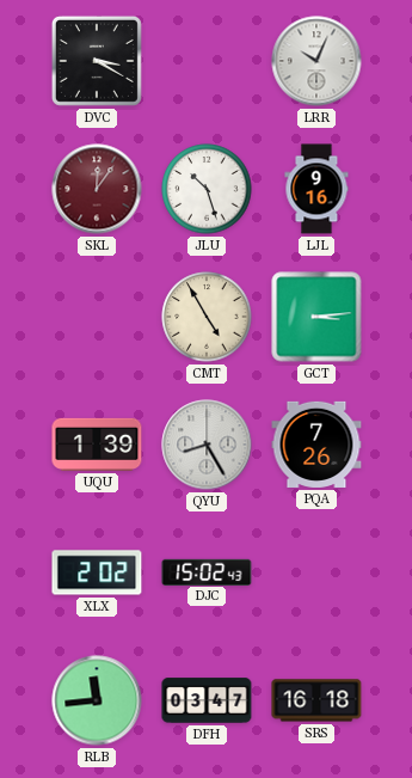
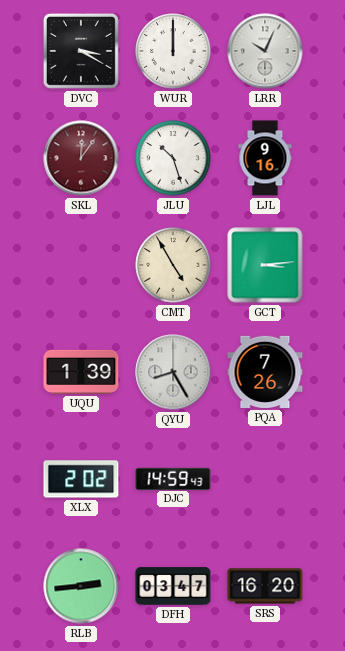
WUR: none -> 12:00
DJC: 15:02 -> 14:59
RLB: 11:44 -> 2:44
SRS: 16:18 -> 16:20
